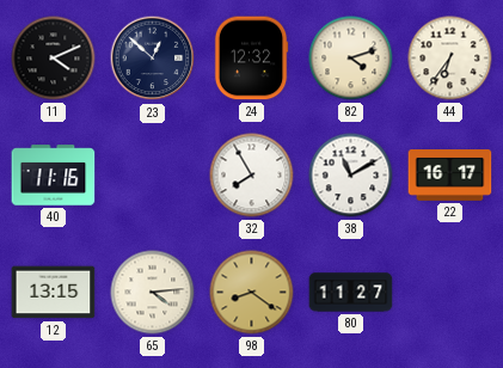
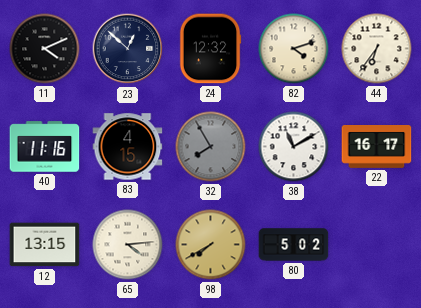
83: none -> 4:15
32 dial: white -> grey
98: 8:21 -> 7:40
80: 11:27 -> 5:02
